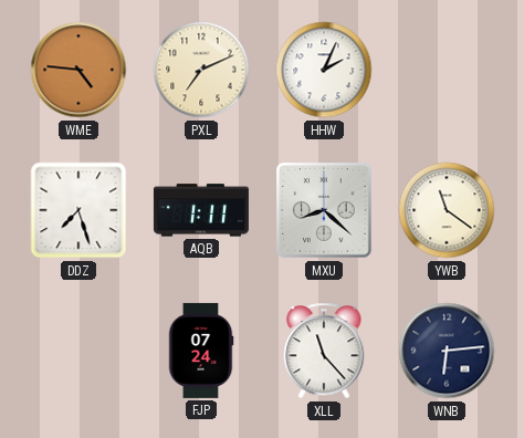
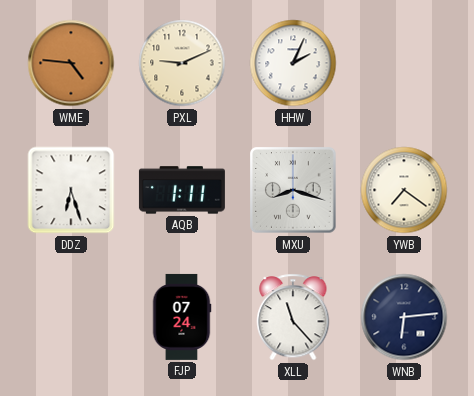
PXL: 7:11 -> 9:11
DDZ: 7:27 -> 6:27
MXU: 8:22 -> 8:18
YWB: 11:21 -> 7:21
